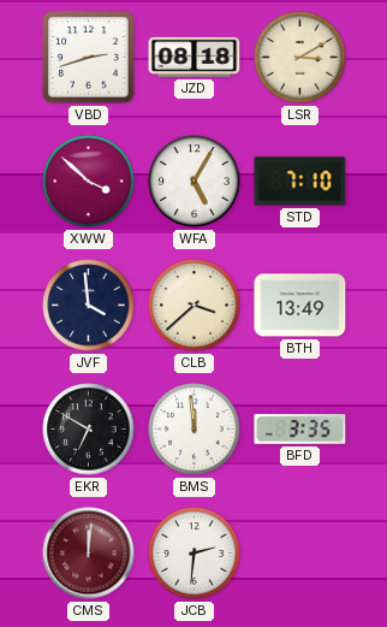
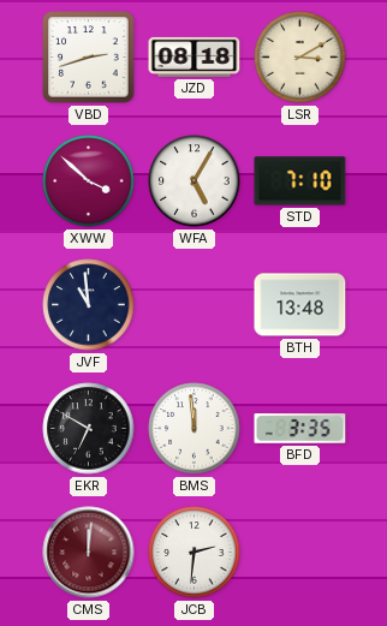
JVF: 3:59 -> 10:59
CLB: 3:38 -> none
BTH: 13:49 -> 13:48
